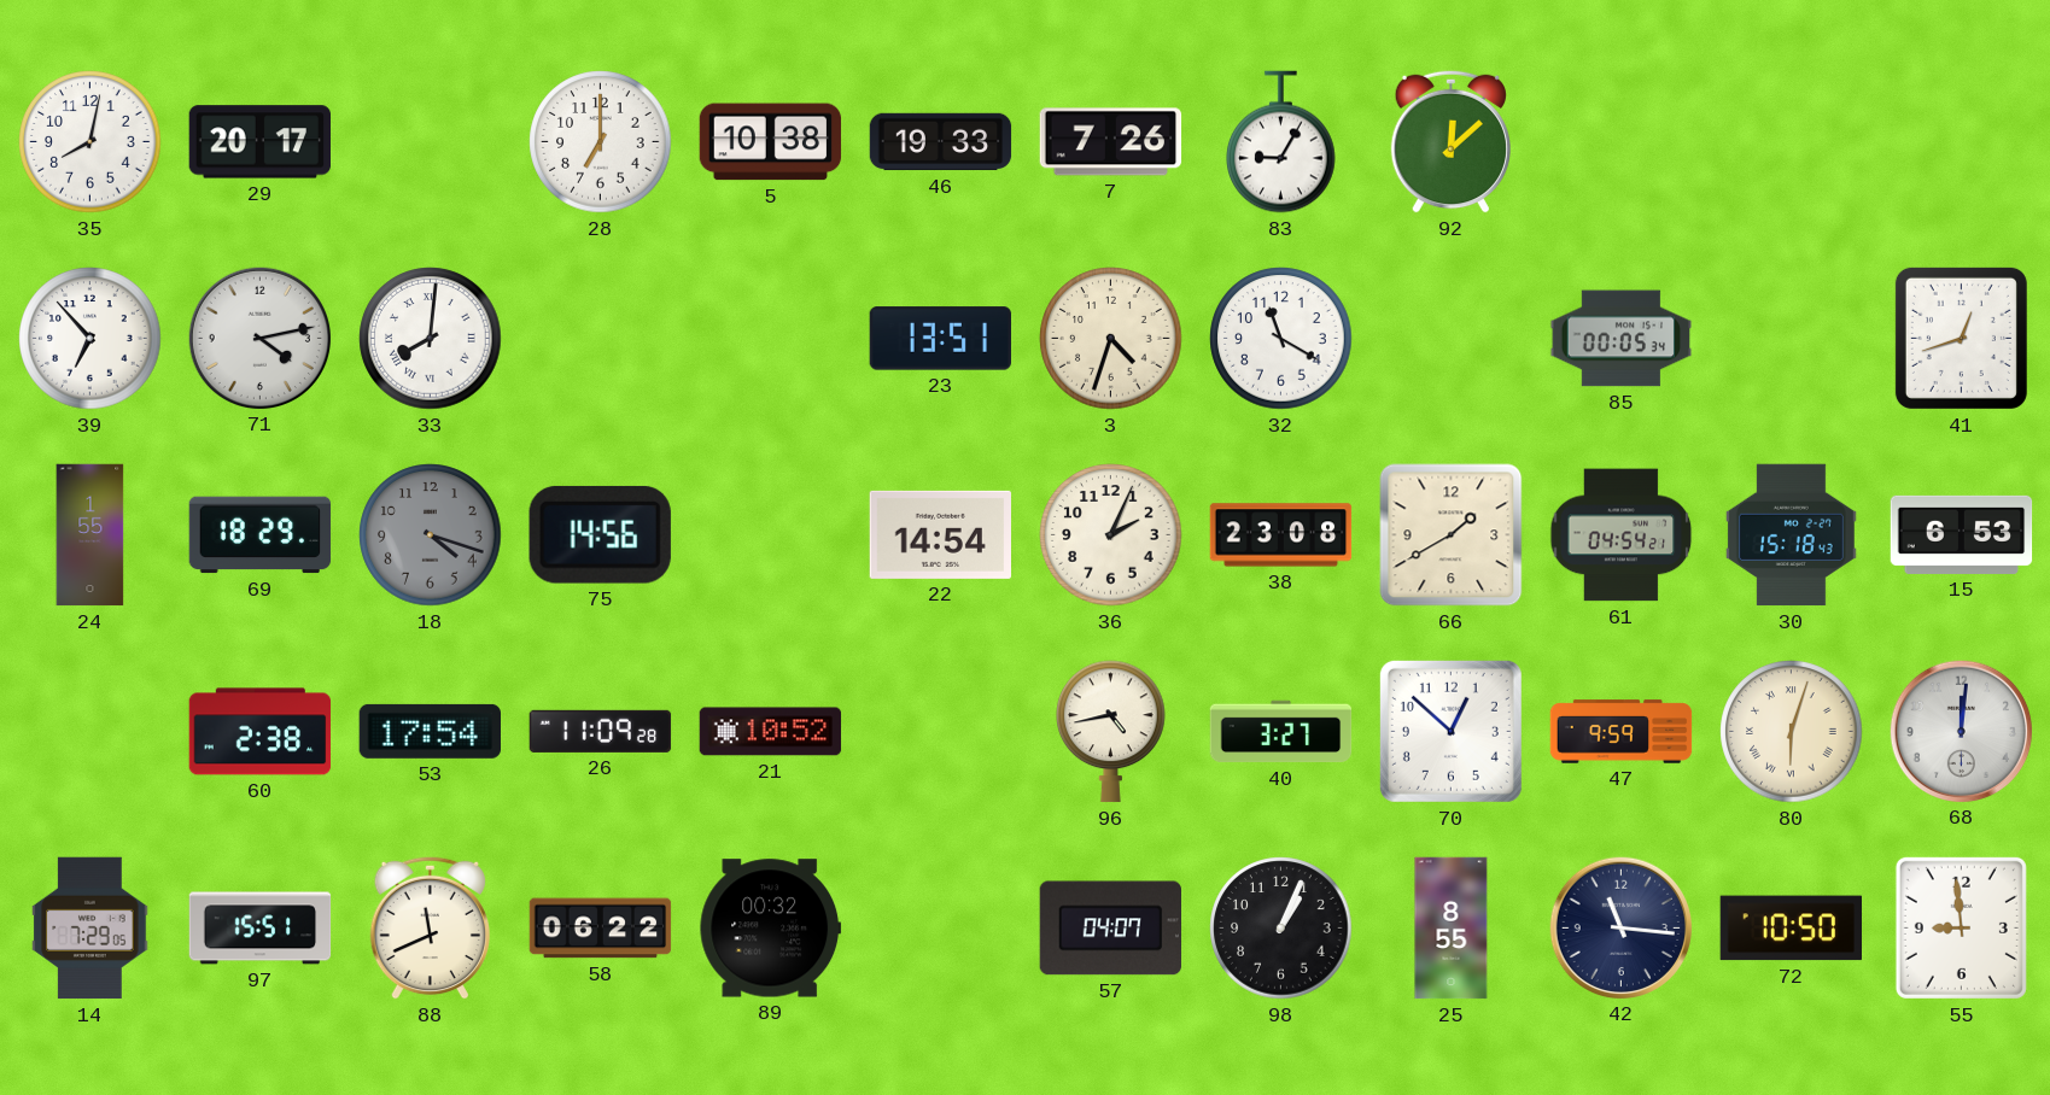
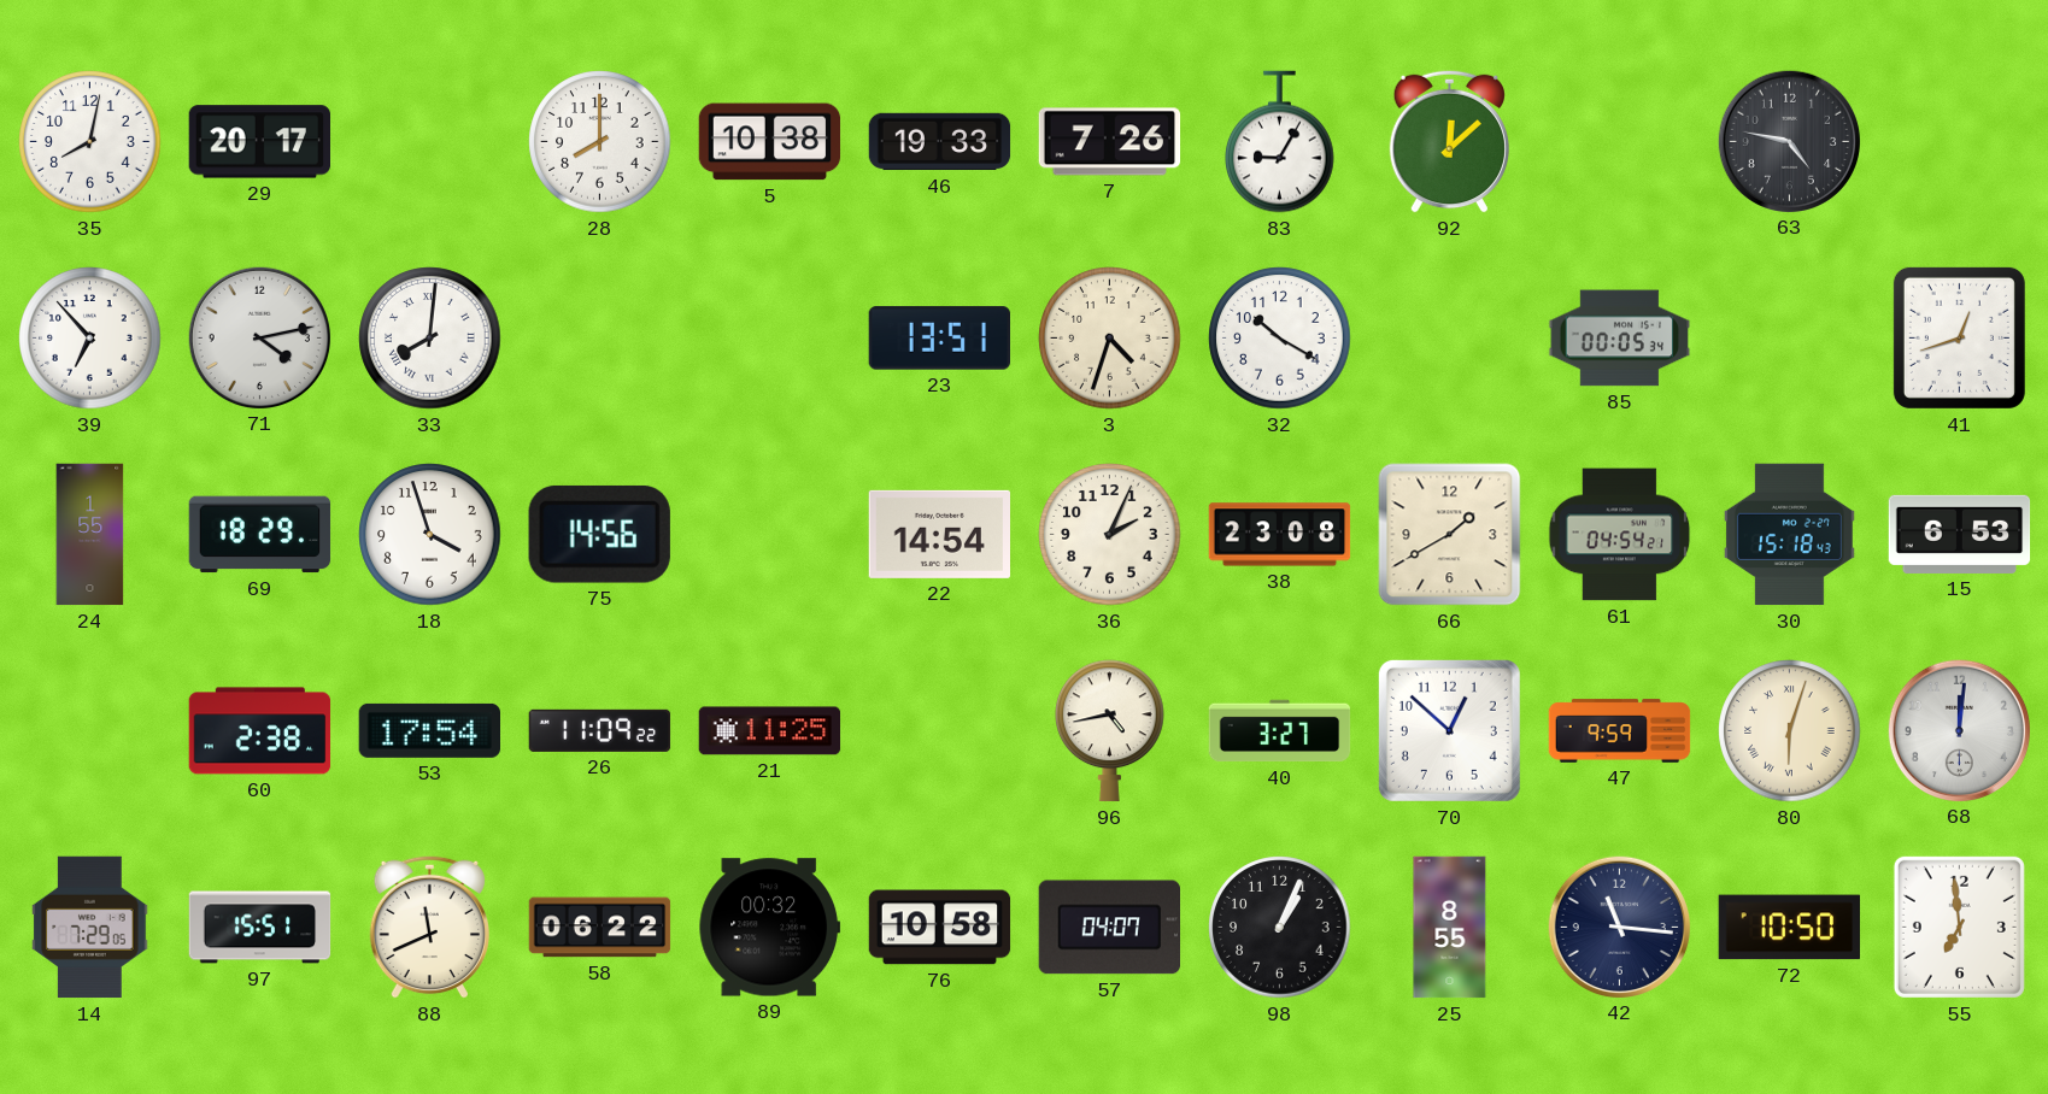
28: 7:00 -> 8:00
63: none -> 4:47
32: 11:20 -> 10:20
18: 4:18 -> 3:57
18 dial: grey -> white
26: 11:09:28 -> 11:09:22
21: 10:52 -> 11:25
76: none -> 10:58
55: 8:59 -> 6:59
